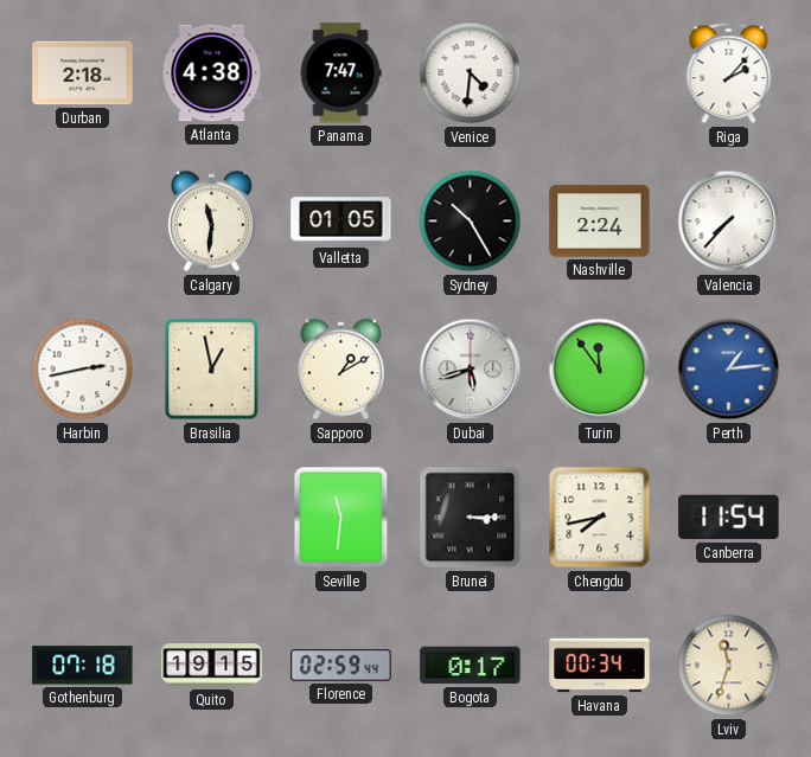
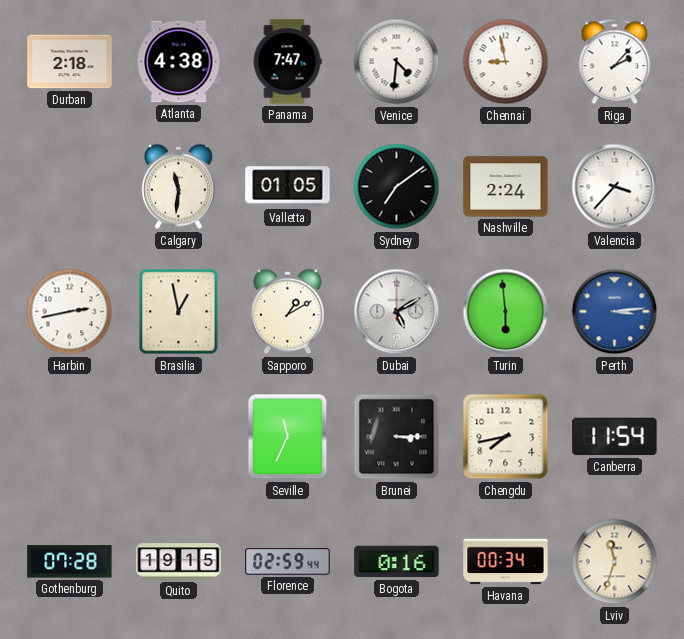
Chennai: none -> 8:58
Sydney: 10:25 -> 7:09
Valencia: 7:37 -> 3:37
Dubai: 5:42 -> 5:10
Turin: 11:54 -> 5:59
Perth: 1:14 -> 3:14
Seville: 11:31 -> 11:34
Gothenburg: 07:18 -> 07:28
Bogota: 0:17 -> 0:16
